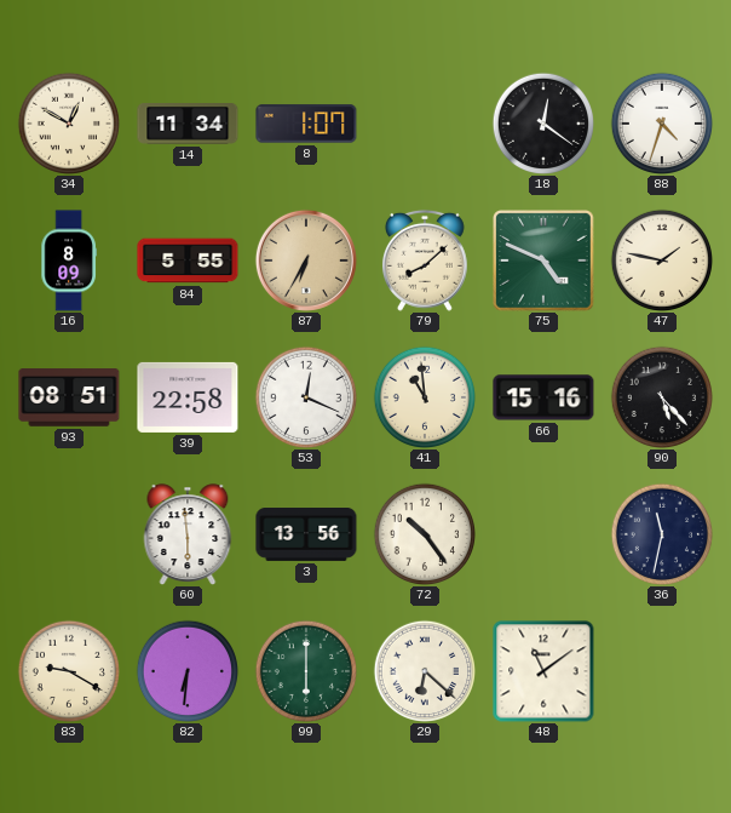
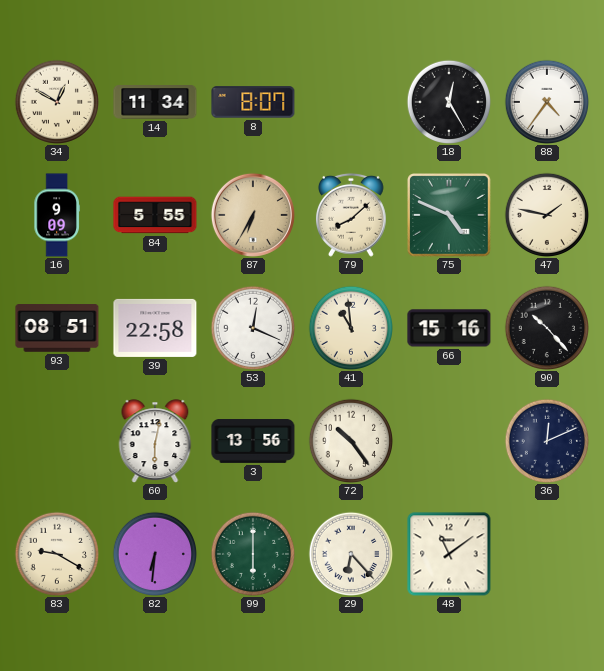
8: 1:07 -> 8:07
18: 12:21 -> 12:25
88: 4:33 -> 4:36
16: 8:09 -> 9:09
90: 5:23 -> 10:23
60: 5:59 -> 6:02
36: 11:32 -> 12:11
29: 6:22 -> 6:23
